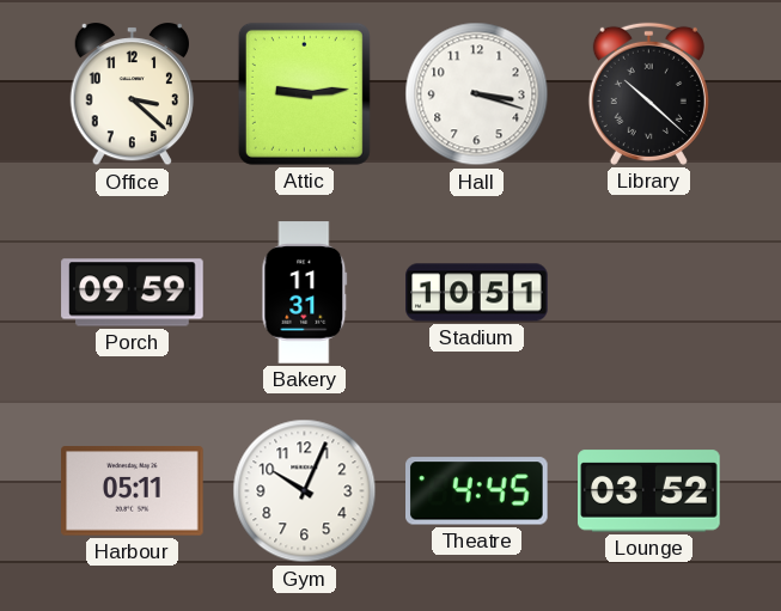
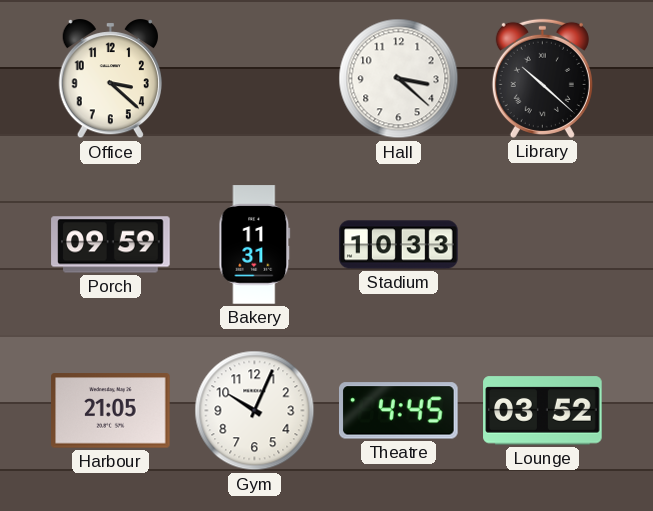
Attic: 9:14 -> none
Hall: 3:18 -> 3:22
Stadium: 10:51 -> 10:33
Harbour: 05:11 -> 21:05
